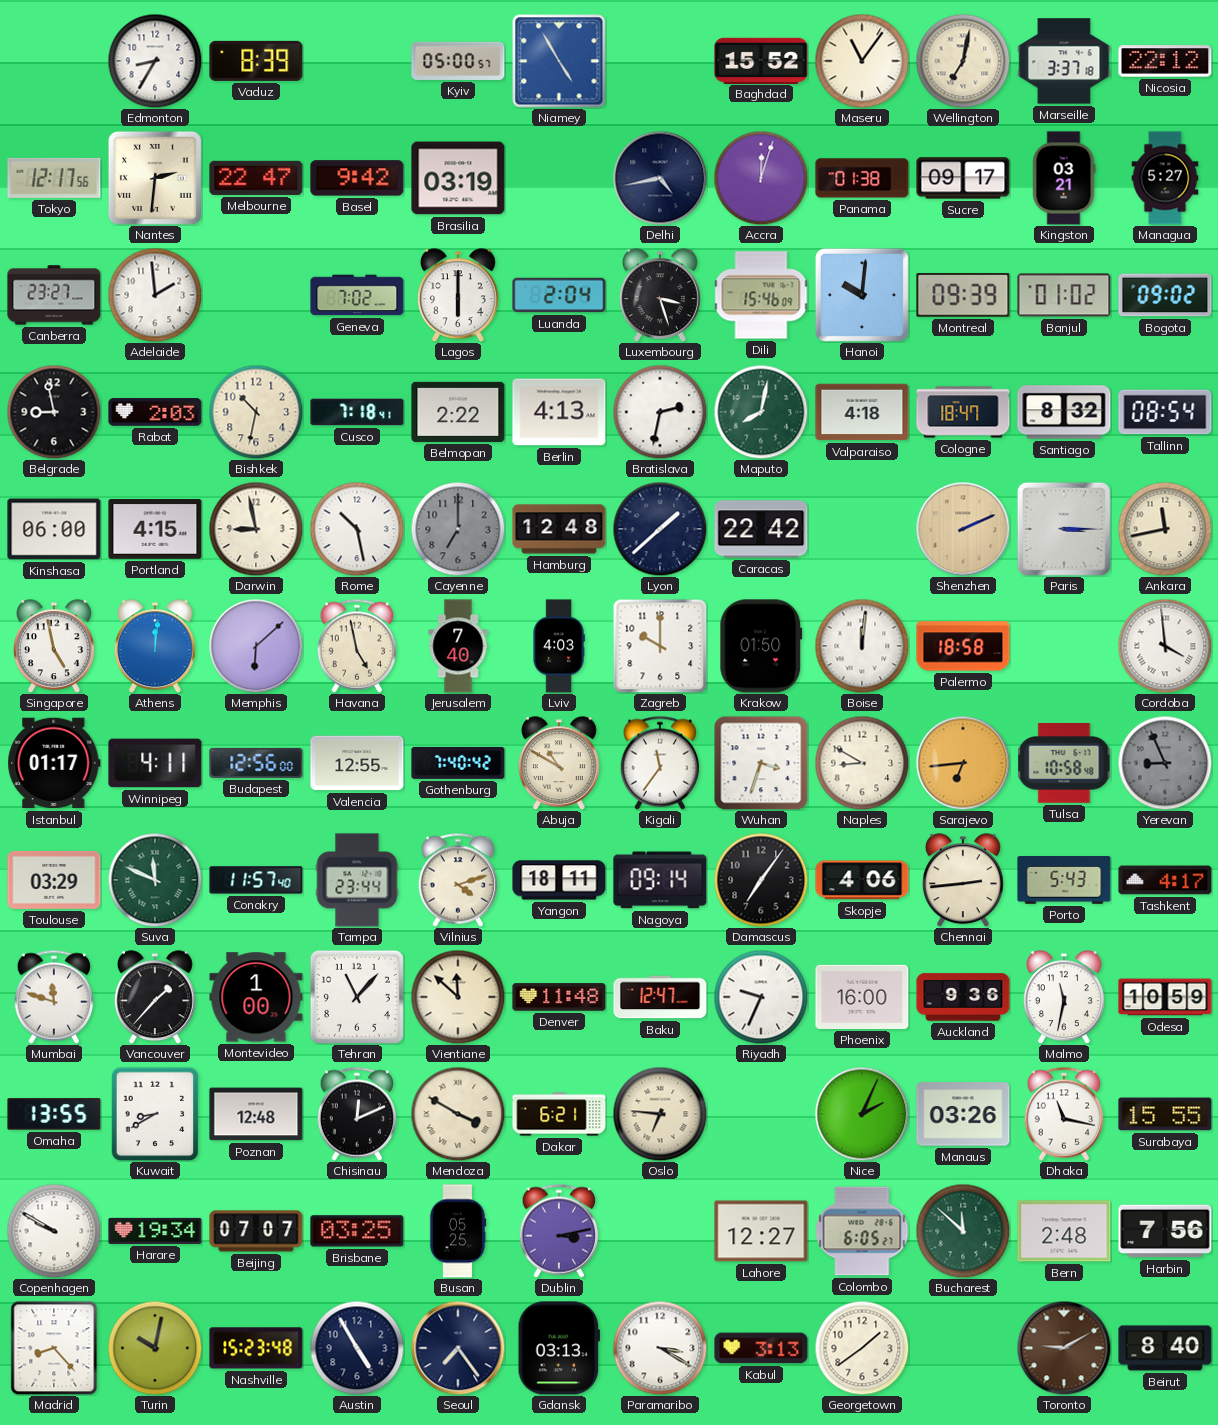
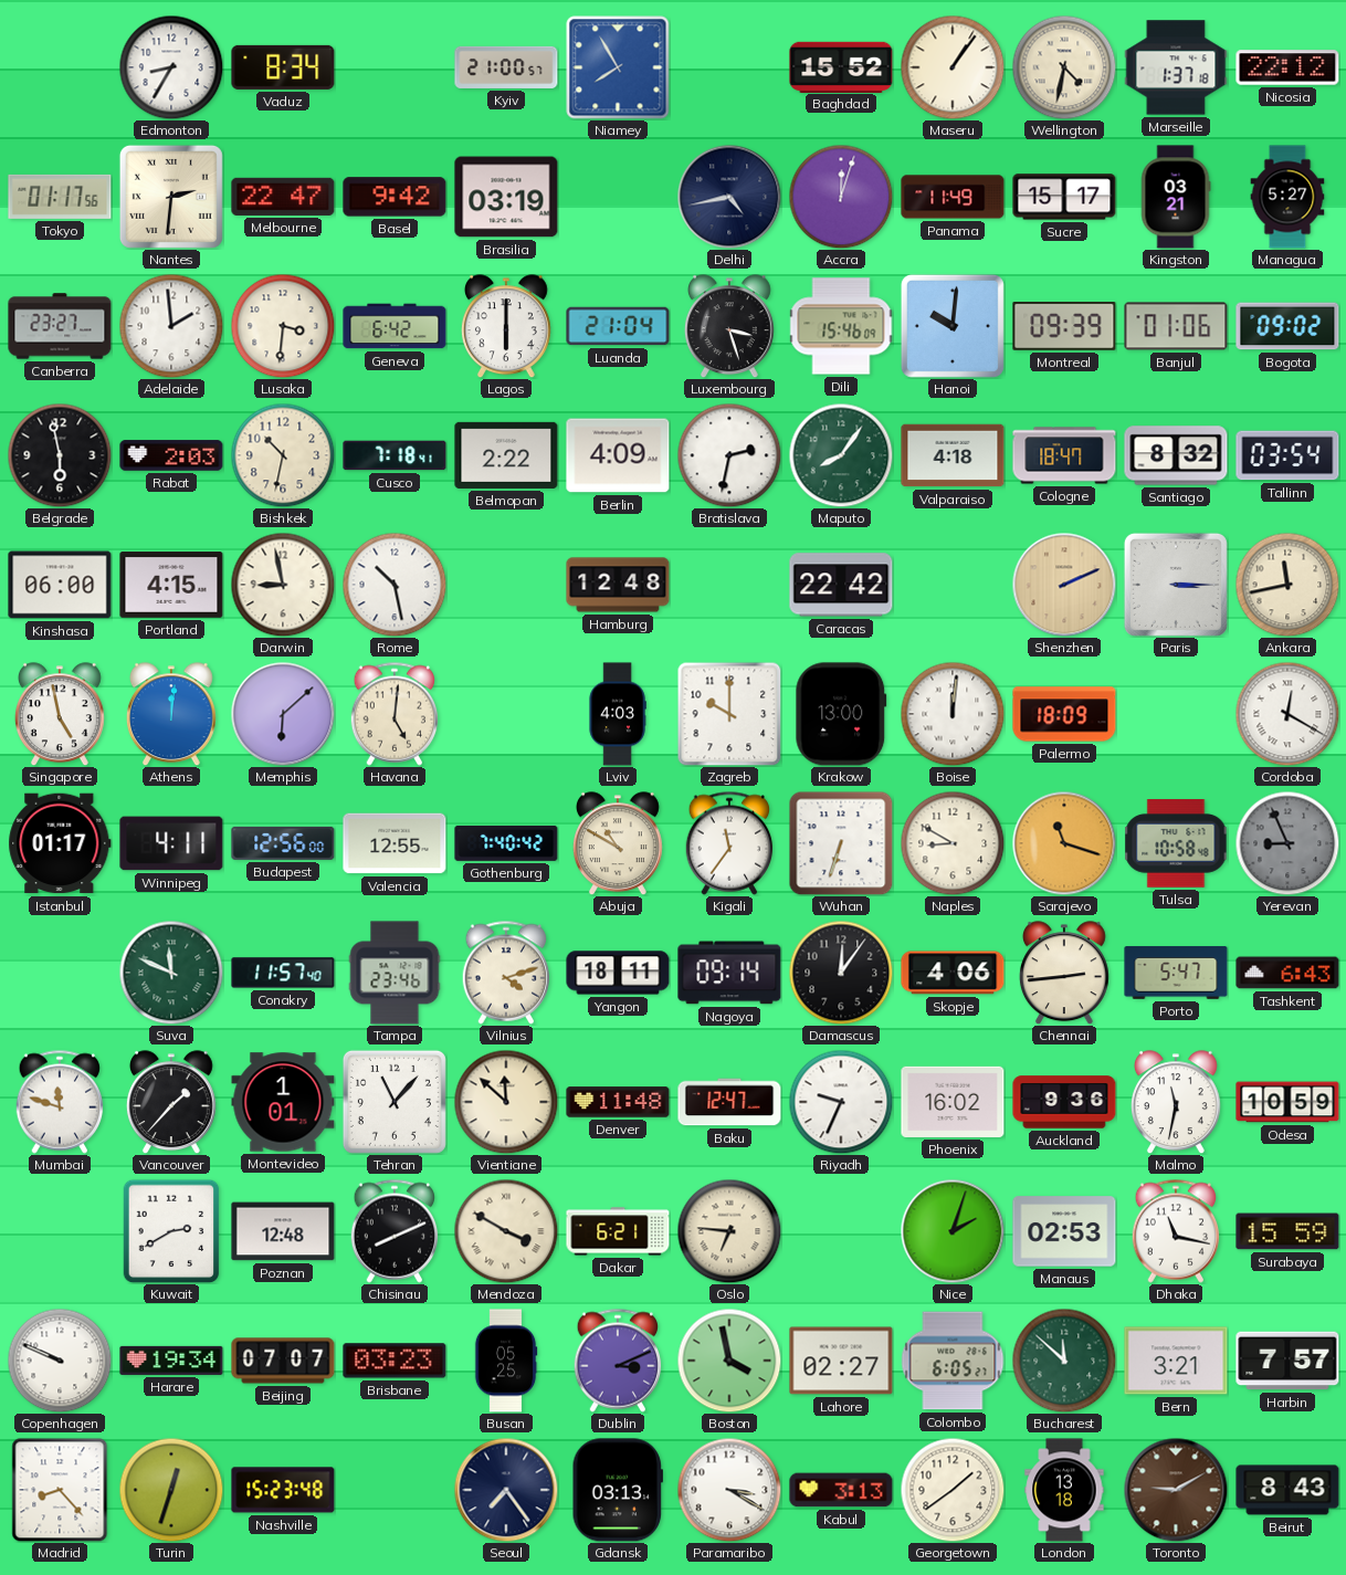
Vaduz: 8:39 -> 8:34
Kyiv: 05:00 -> 21:00
Niamey: 4:55 -> 7:55
Maseru: 11:06 -> 1:06
Wellington: 7:02 -> 4:32
Marseille: 3:37 -> 1:37
Tokyo: 12:17 -> 01:17
Panama: 01:38 -> 11:49
Sucre: 09:17 -> 15:17
Lusaka: none -> 3:31
Geneva: 7:02 -> 6:42
Luanda: 2:04 -> 21:04
Banjul: 01:02 -> 01:06
Belgrade: 8:58 -> 5:58
Berlin: 4:13 -> 4:09
Maputo: 8:02 -> 8:06
Tallinn: 08:54 -> 03:54
Cayenne: 7:00 -> none
Lyon: 1:38 -> none
Havana: 4:58 -> 5:01
Jerusalem: 7:40 -> none
Krakow: 01:50 -> 13:00
Palermo: 18:58 -> 18:09
Cordoba: 3:59 -> 12:20
Wuhan: 3:33 -> 6:33
Sarajevo: 6:44 -> 11:18
Toulouse: 03:29 -> none
Tampa: 23:44 -> 23:46
Damascus: 7:06 -> 12:06
Porto: 5:43 -> 5:47
Tashkent: 4:17 -> 6:43
Montevideo: 1:00 -> 1:01
Phoenix: 16:00 -> 16:02
Omaha: 13:55 -> none
Kuwait: 8:40 -> 2:40
Chisinau: 12:11 -> 8:11
Nice: 2:04 -> 2:03
Manaus: 03:26 -> 02:53
Surabaya: 15:55 -> 15:59
Copenhagen: 9:50 -> 9:49
Brisbane: 03:25 -> 03:23
Dublin: 3:13 -> 3:11
Boston: none -> 3:58
Lahore: 12:27 -> 02:27
Bern: 2:48 -> 3:21
Harbin: 7:56 -> 7:57
Turin: 10:02 -> 12:33
Austin: 4:55 -> none
London: none -> 13:18
Beirut: 8:40 -> 8:43
